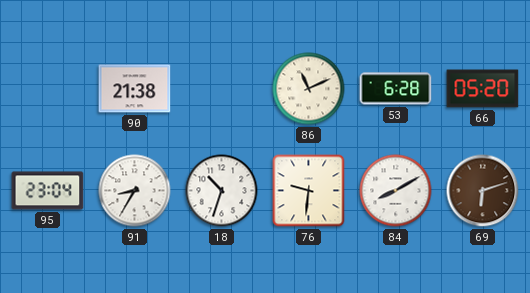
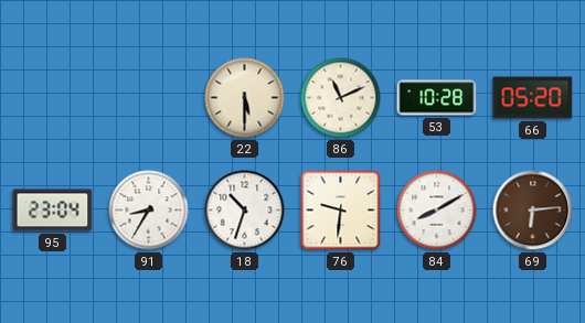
90: 21:38 -> none
22: none -> 5:30
53: 6:28 -> 10:28
69: 6:12 -> 6:14
